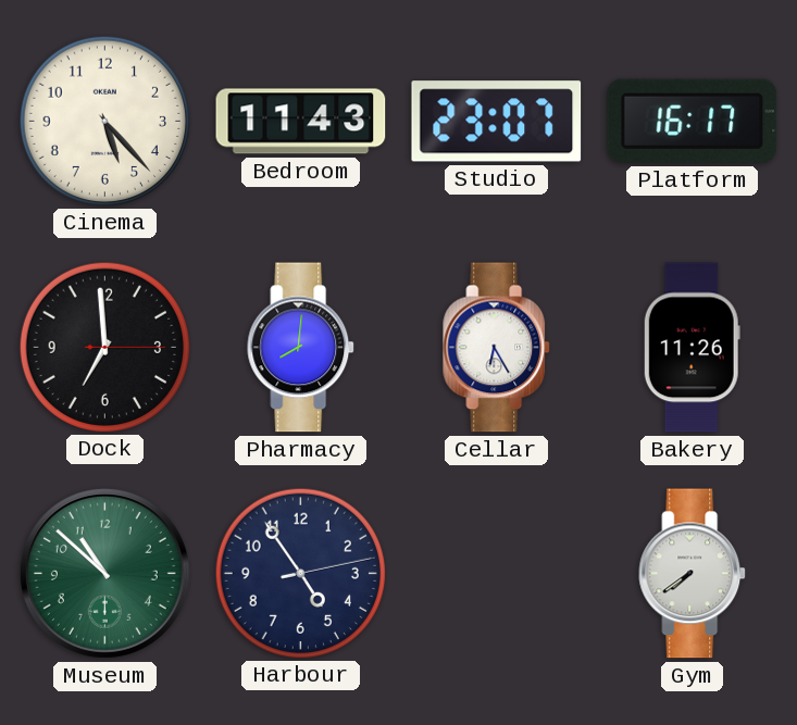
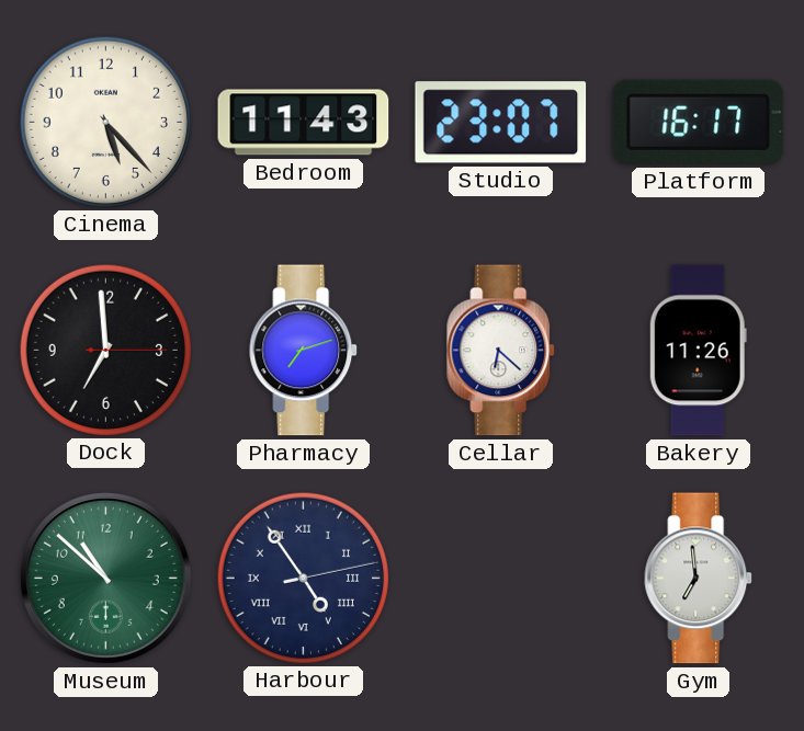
Pharmacy: 8:01 -> 7:12
Cellar: 6:25 -> 6:22
Harbour numerals: Arabic -> Roman
Gym: 7:39 -> 6:59
